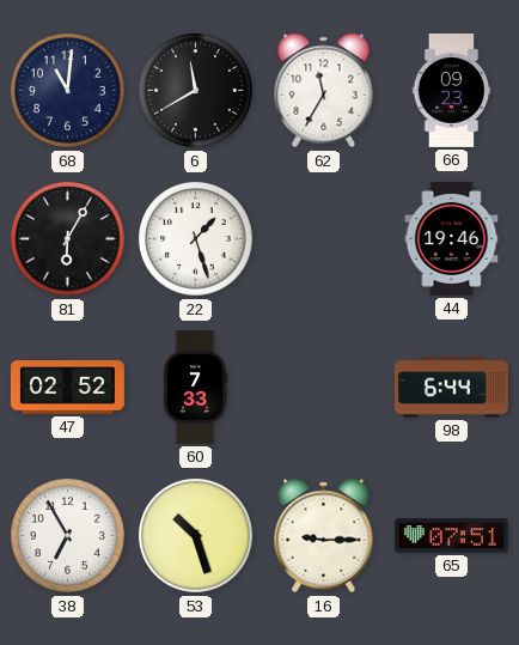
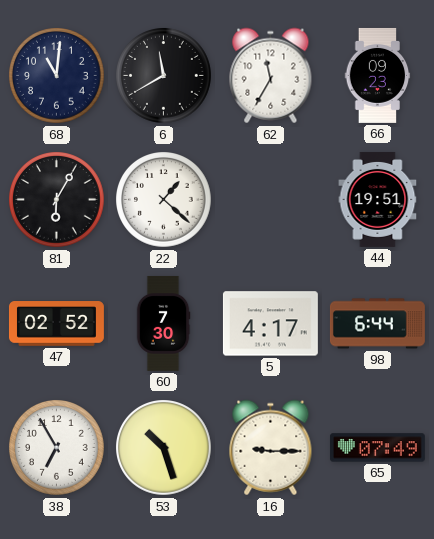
22: 1:27 -> 1:22
44: 19:46 -> 19:51
60: 7:33 -> 7:30
5: none -> 4:17
65: 07:51 -> 07:49
